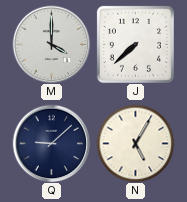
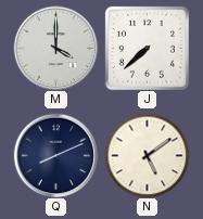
Q: 9:08 -> 8:11
N: 5:05 -> 5:09
